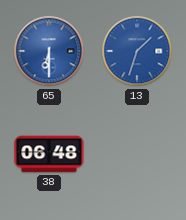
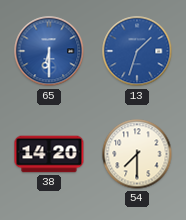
38: 06:48 -> 14:20
54: none -> 7:30
